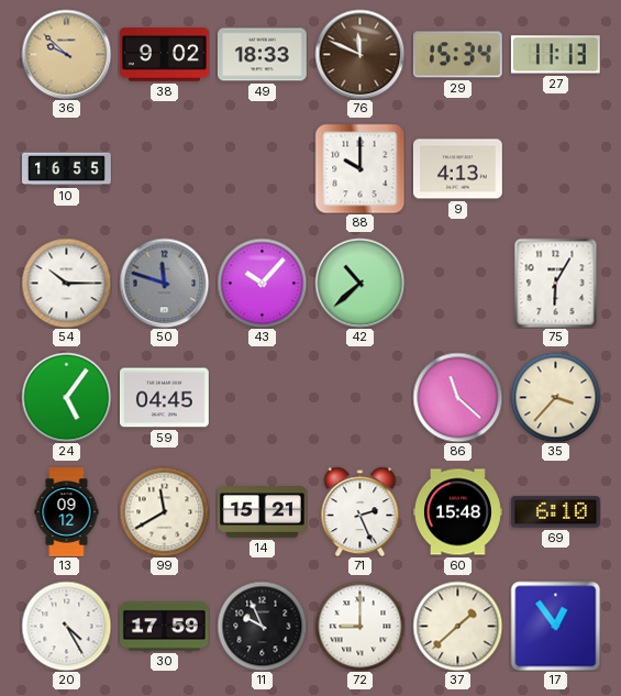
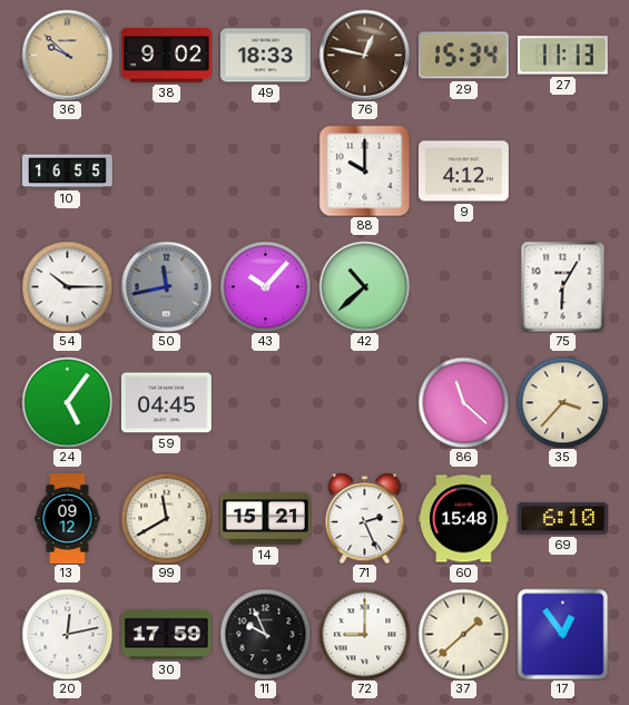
76: 11:49 -> 12:47
9: 4:13 -> 4:12
50: 11:48 -> 11:43
20: 4:25 -> 12:13
